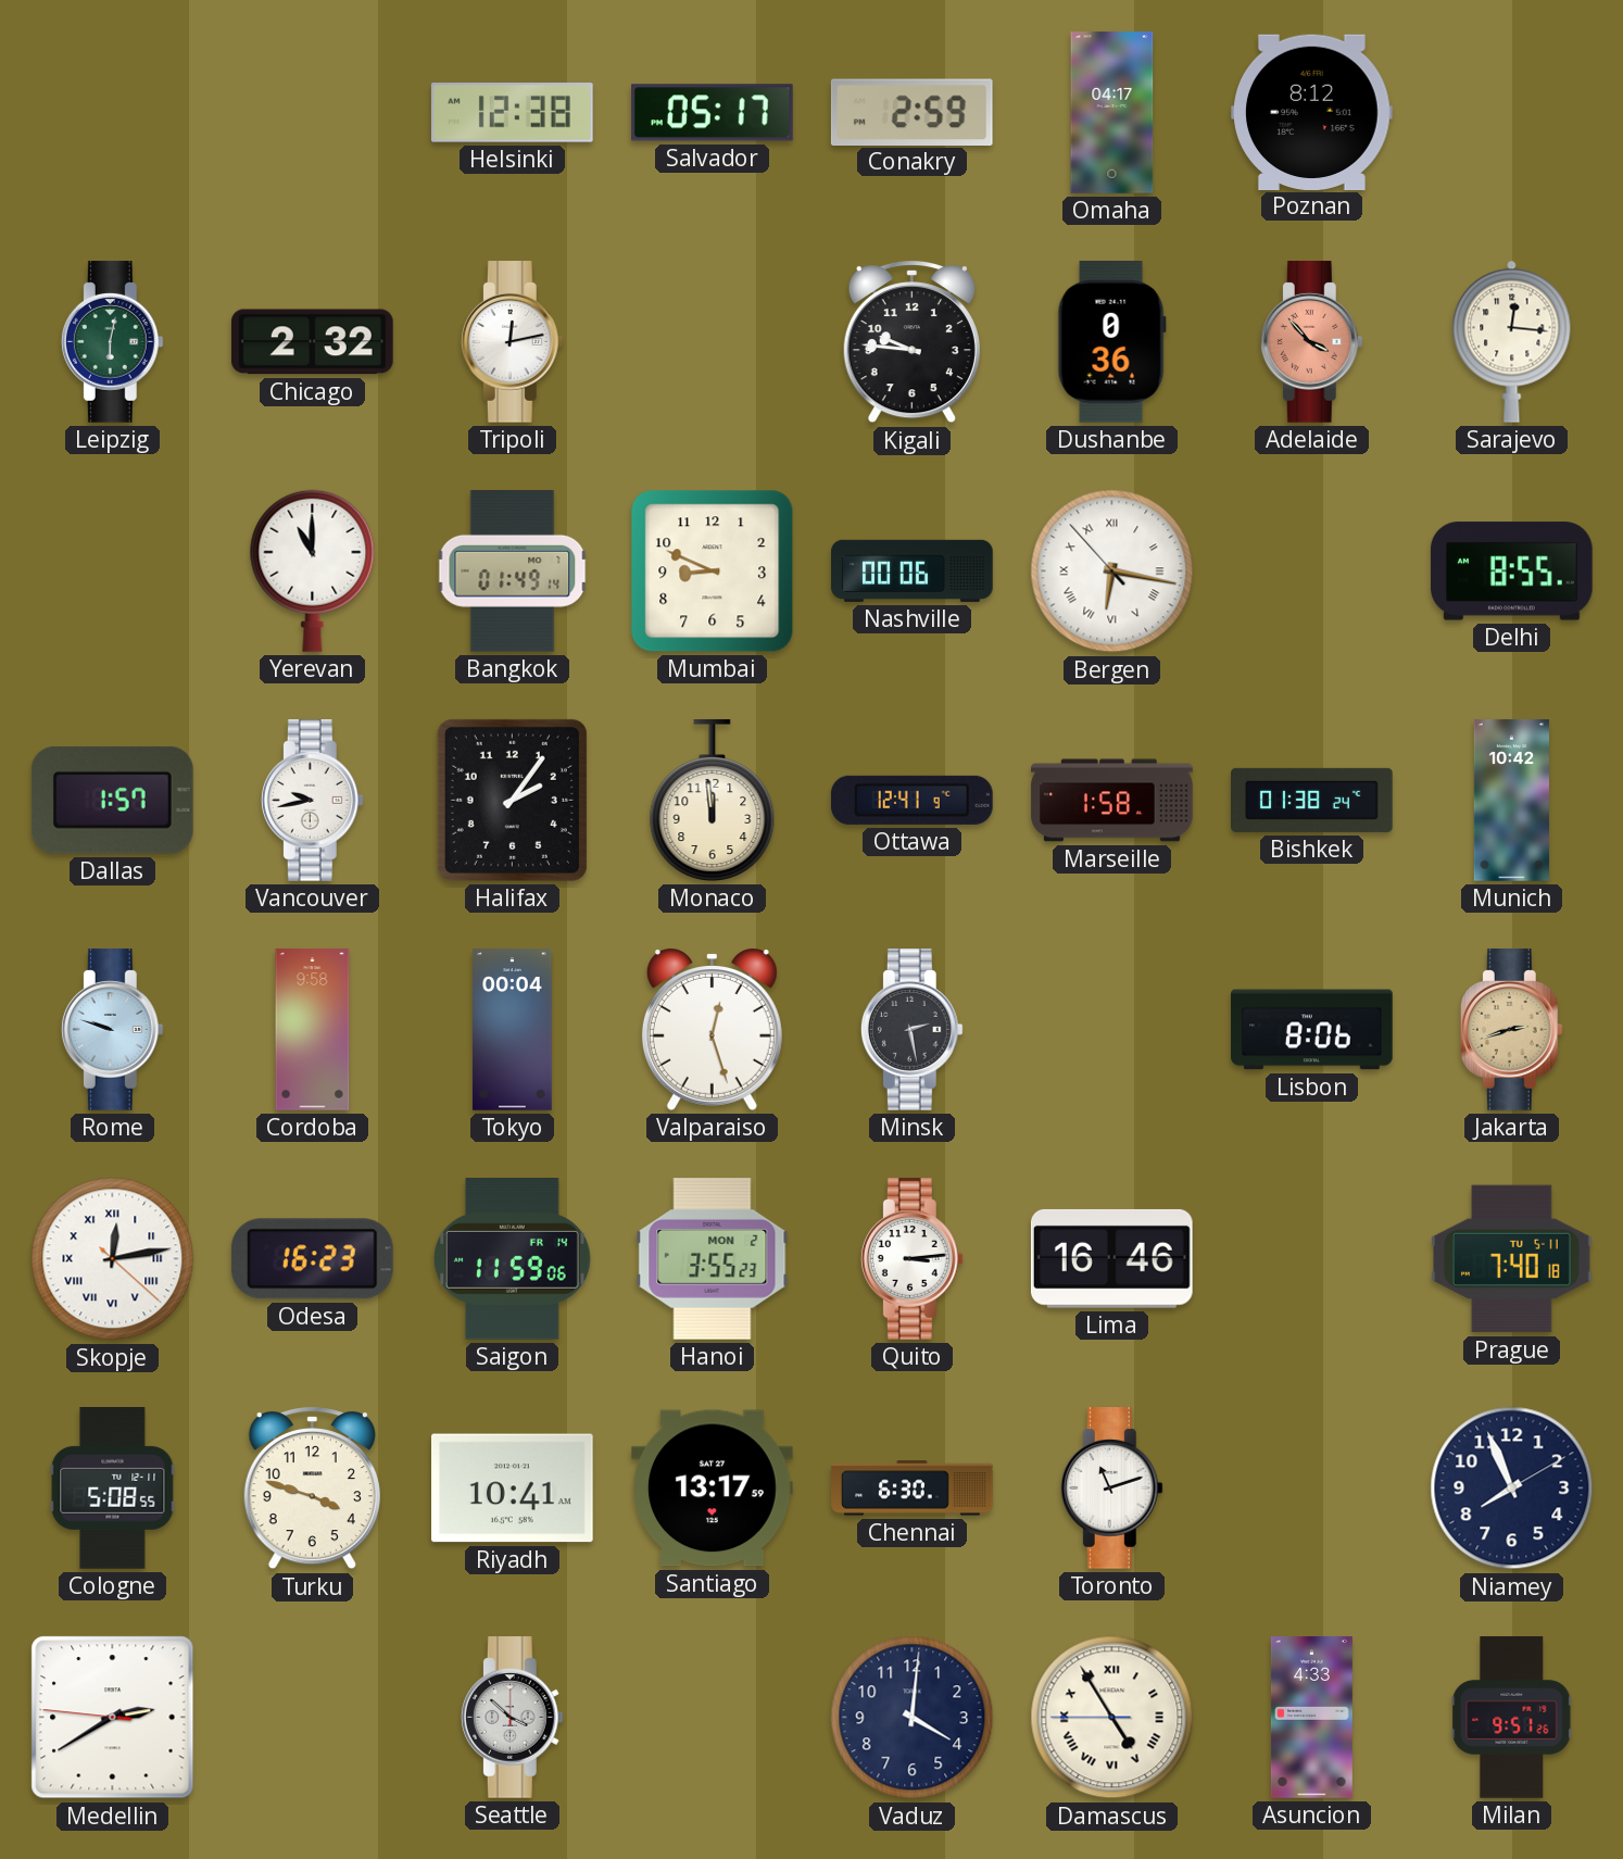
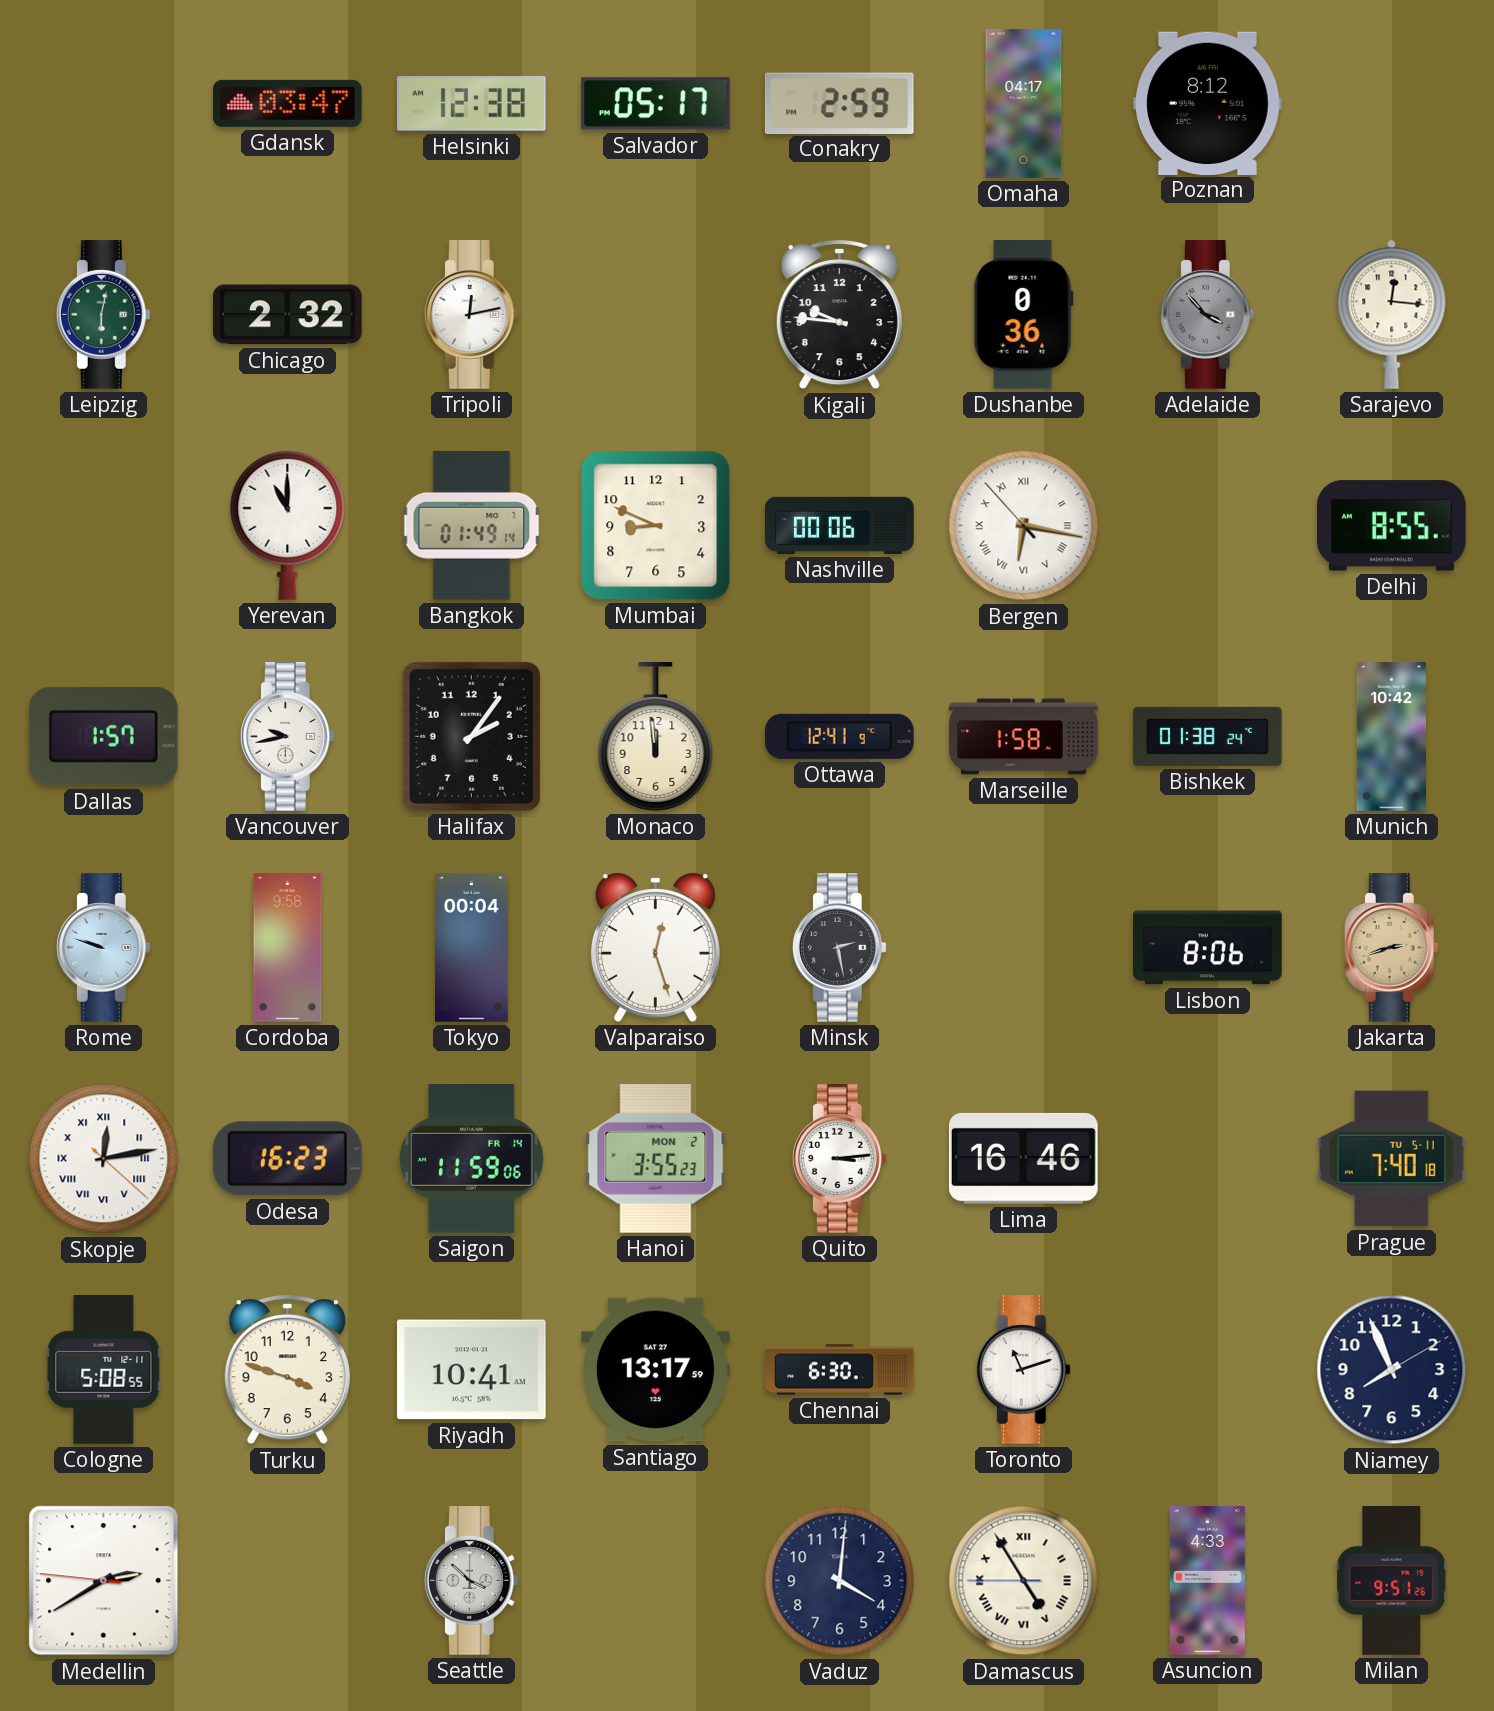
Gdansk: none -> 03:47
Adelaide dial: salmon -> grey
